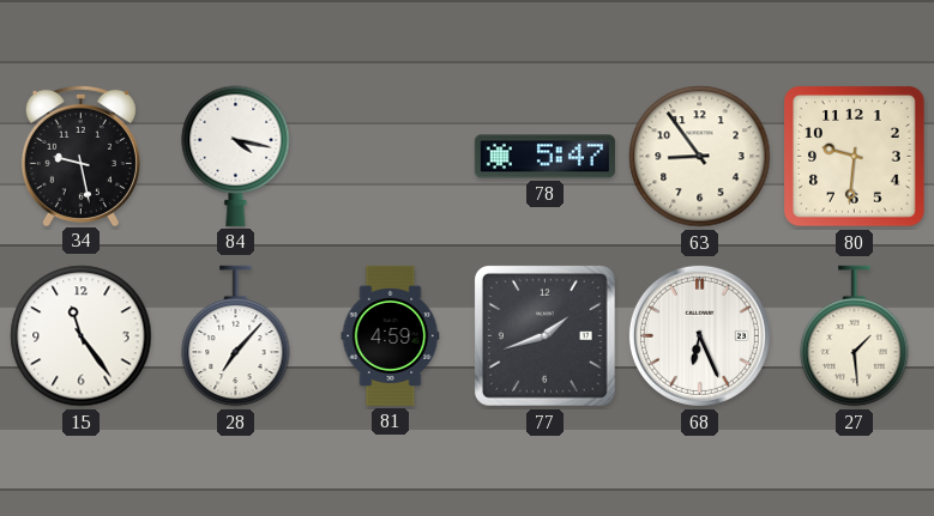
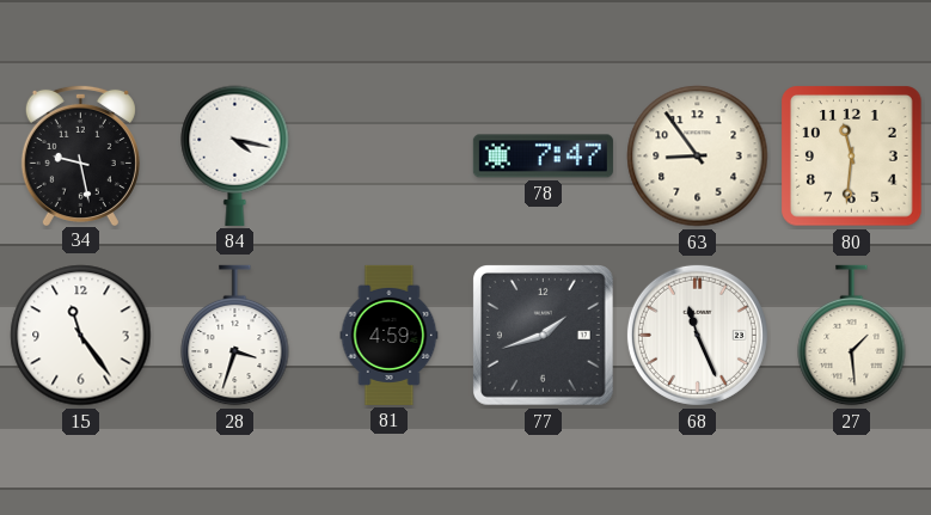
78: 5:47 -> 7:47
80: 9:31 -> 11:31
28: 7:07 -> 3:33
68: 6:26 -> 11:26
